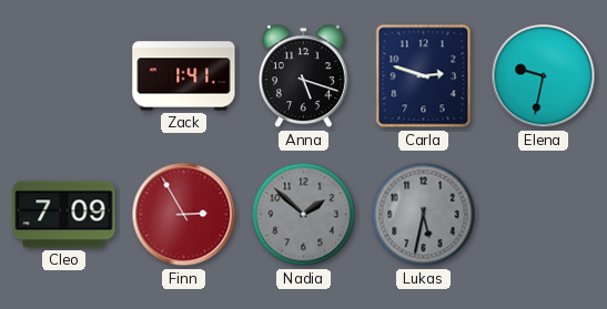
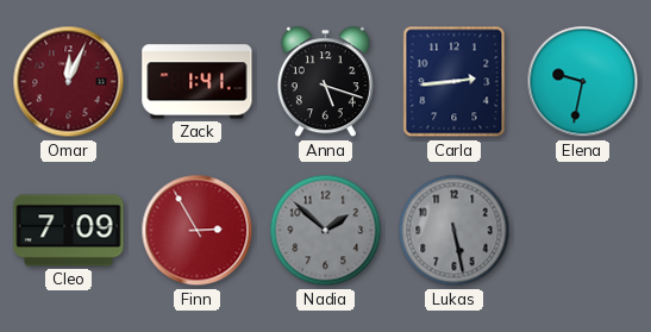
Omar: none -> 12:04
Carla: 2:48 -> 2:44
Lukas: 5:32 -> 5:28
